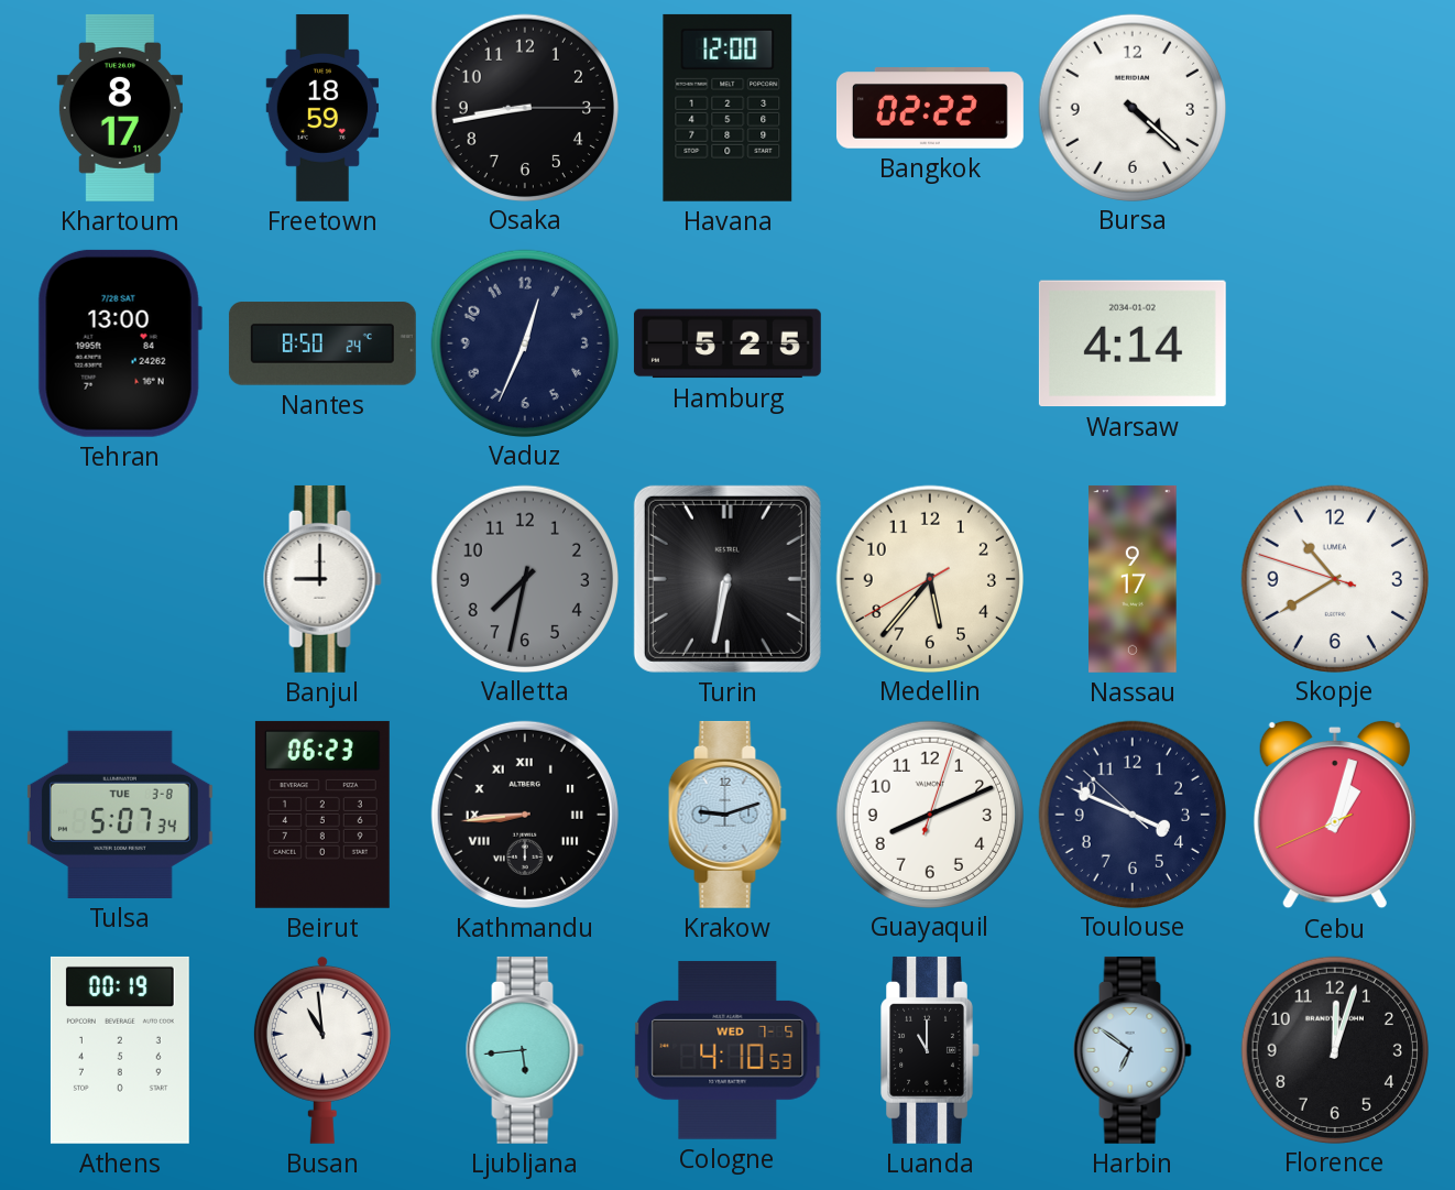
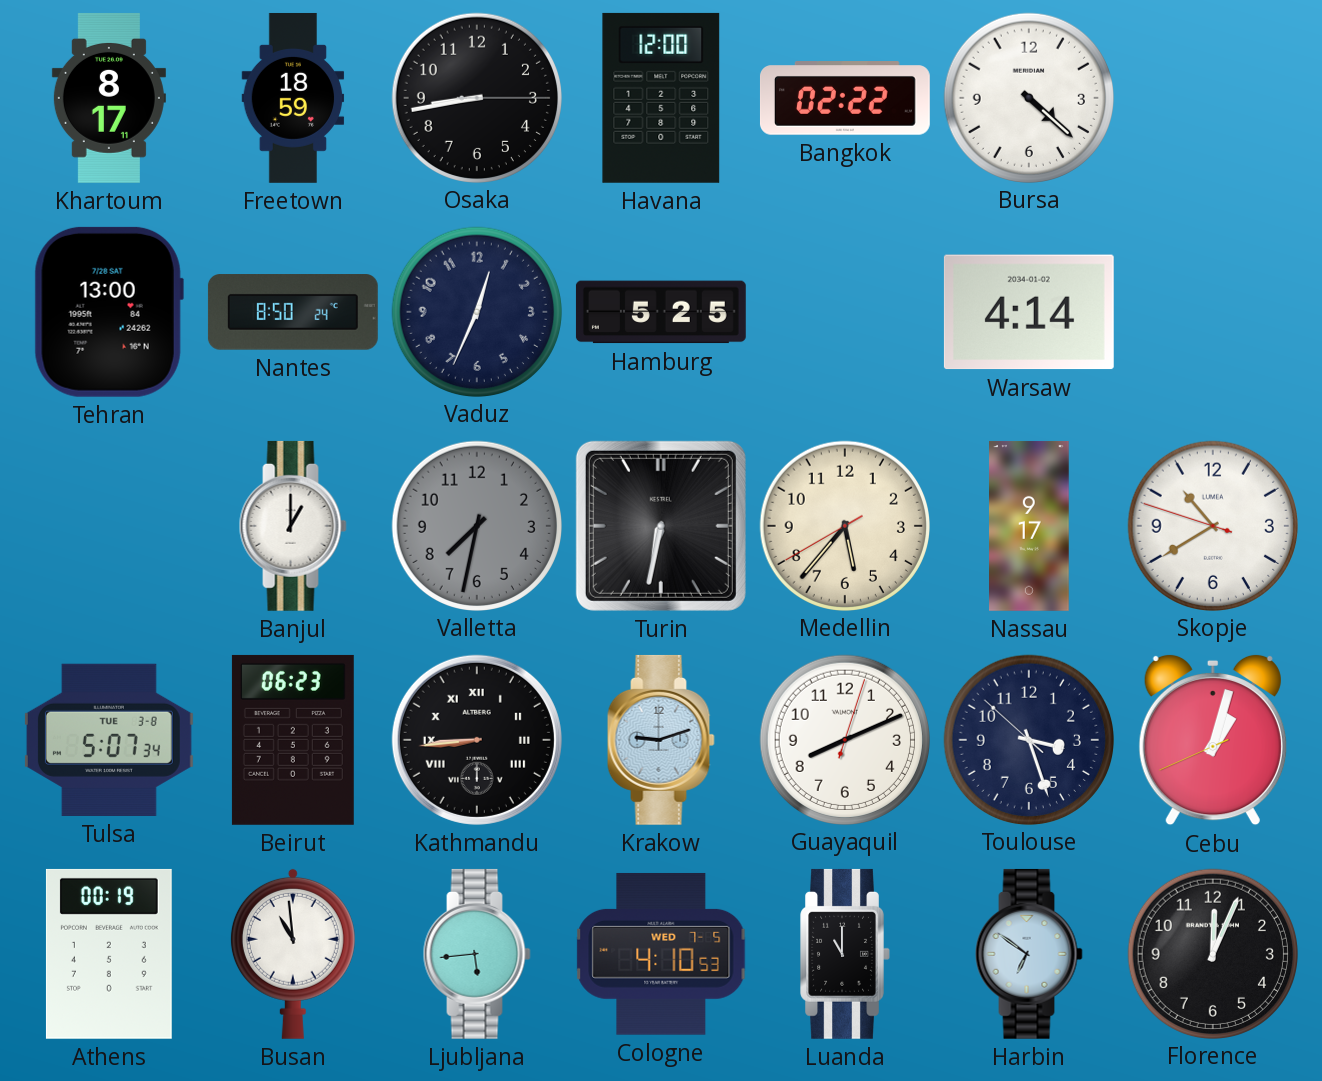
Banjul: 9:00 -> 1:00
Toulouse: 3:48 -> 3:26
Florence: 12:03 -> 12:04
